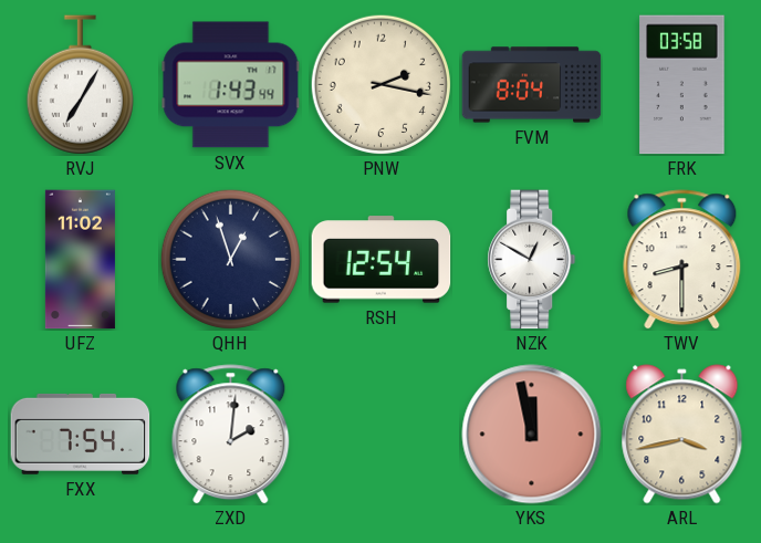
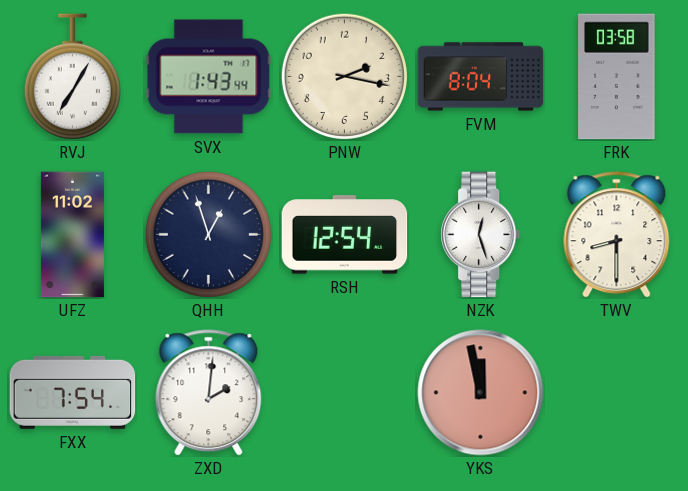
NZK: 12:50 -> 12:27
ARL: 3:43 -> none
